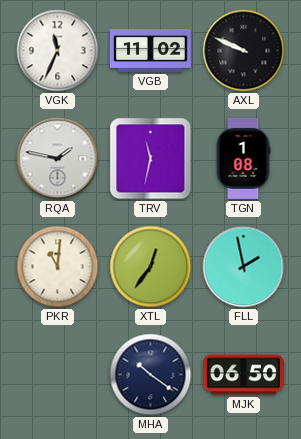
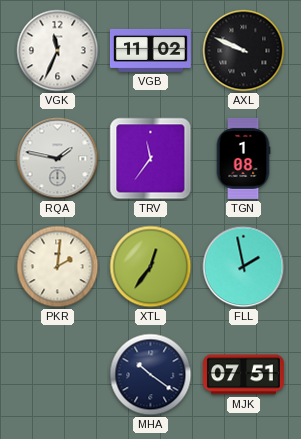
TRV: 11:32 -> 11:36
PKR: 11:01 -> 2:01
MJK: 06:50 -> 07:51
